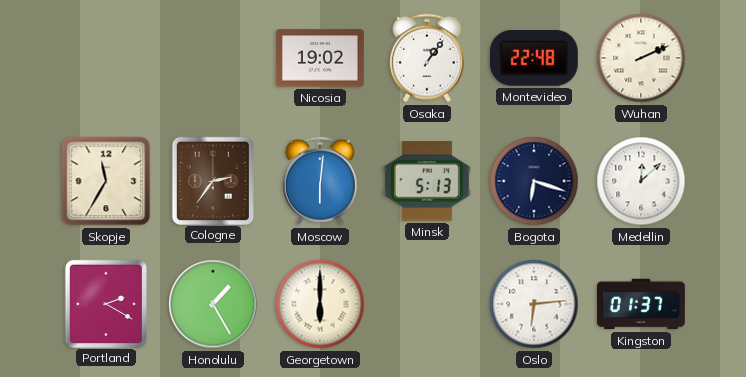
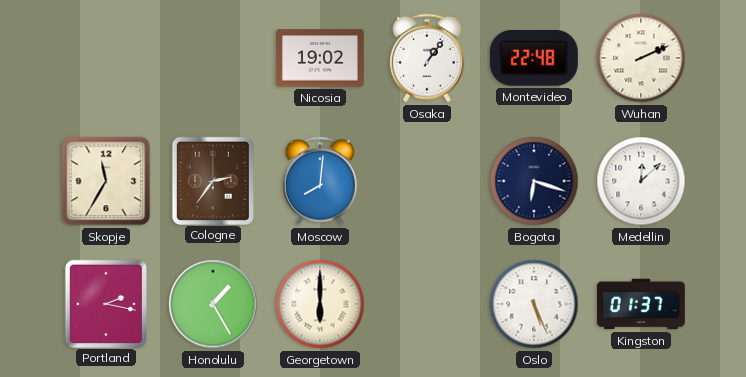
Moscow: 6:01 -> 8:01
Minsk: 5:13 -> none
Portland: 2:20 -> 2:17
Oslo: 6:14 -> 5:26
